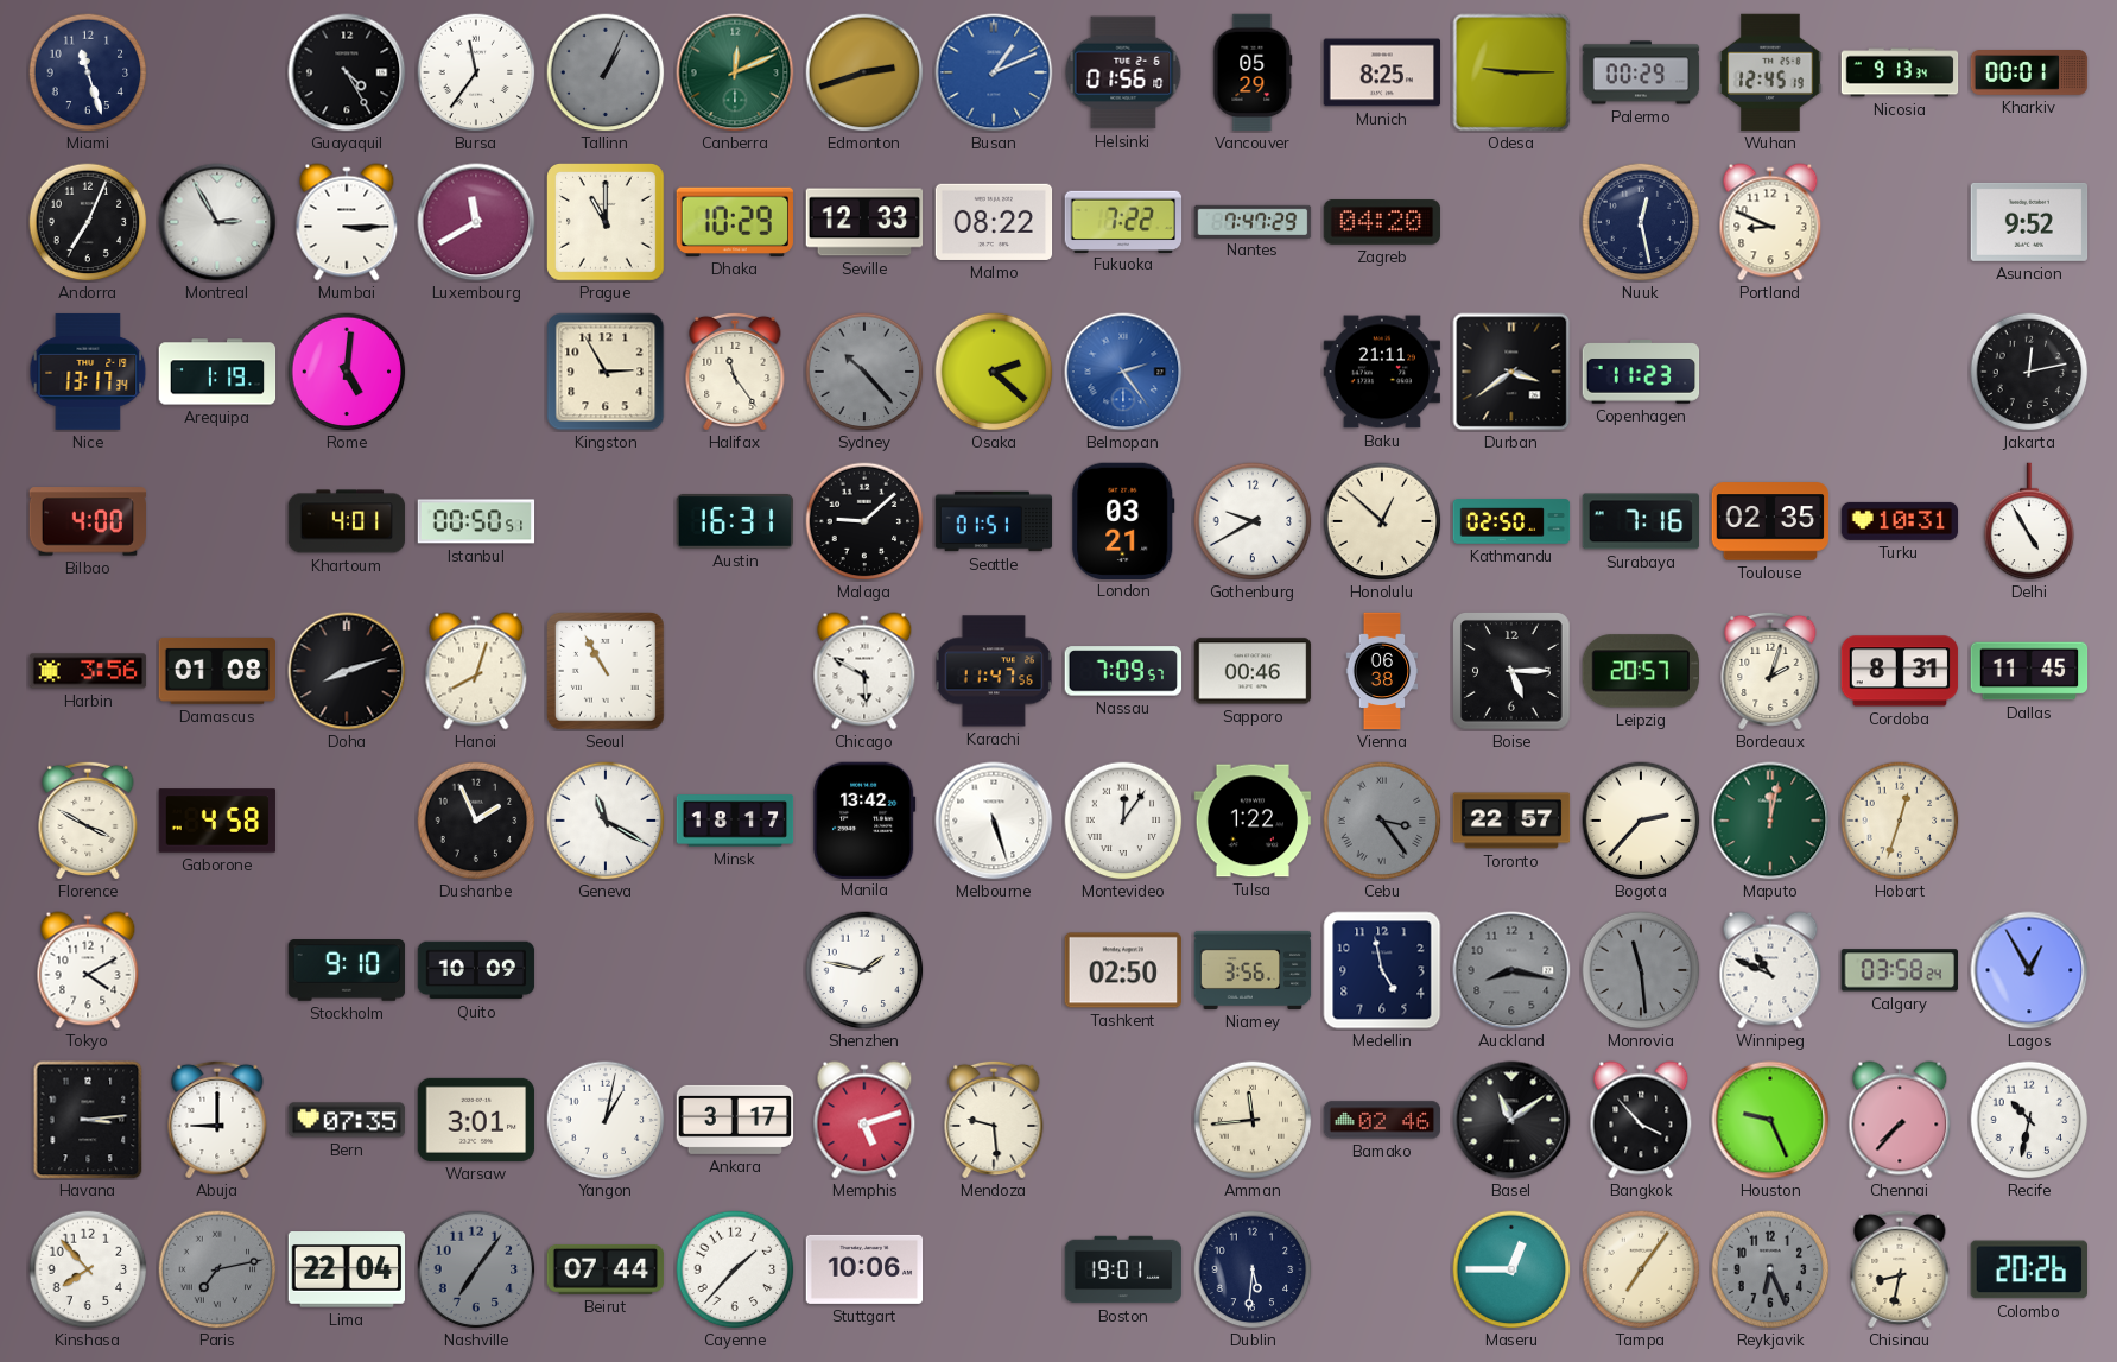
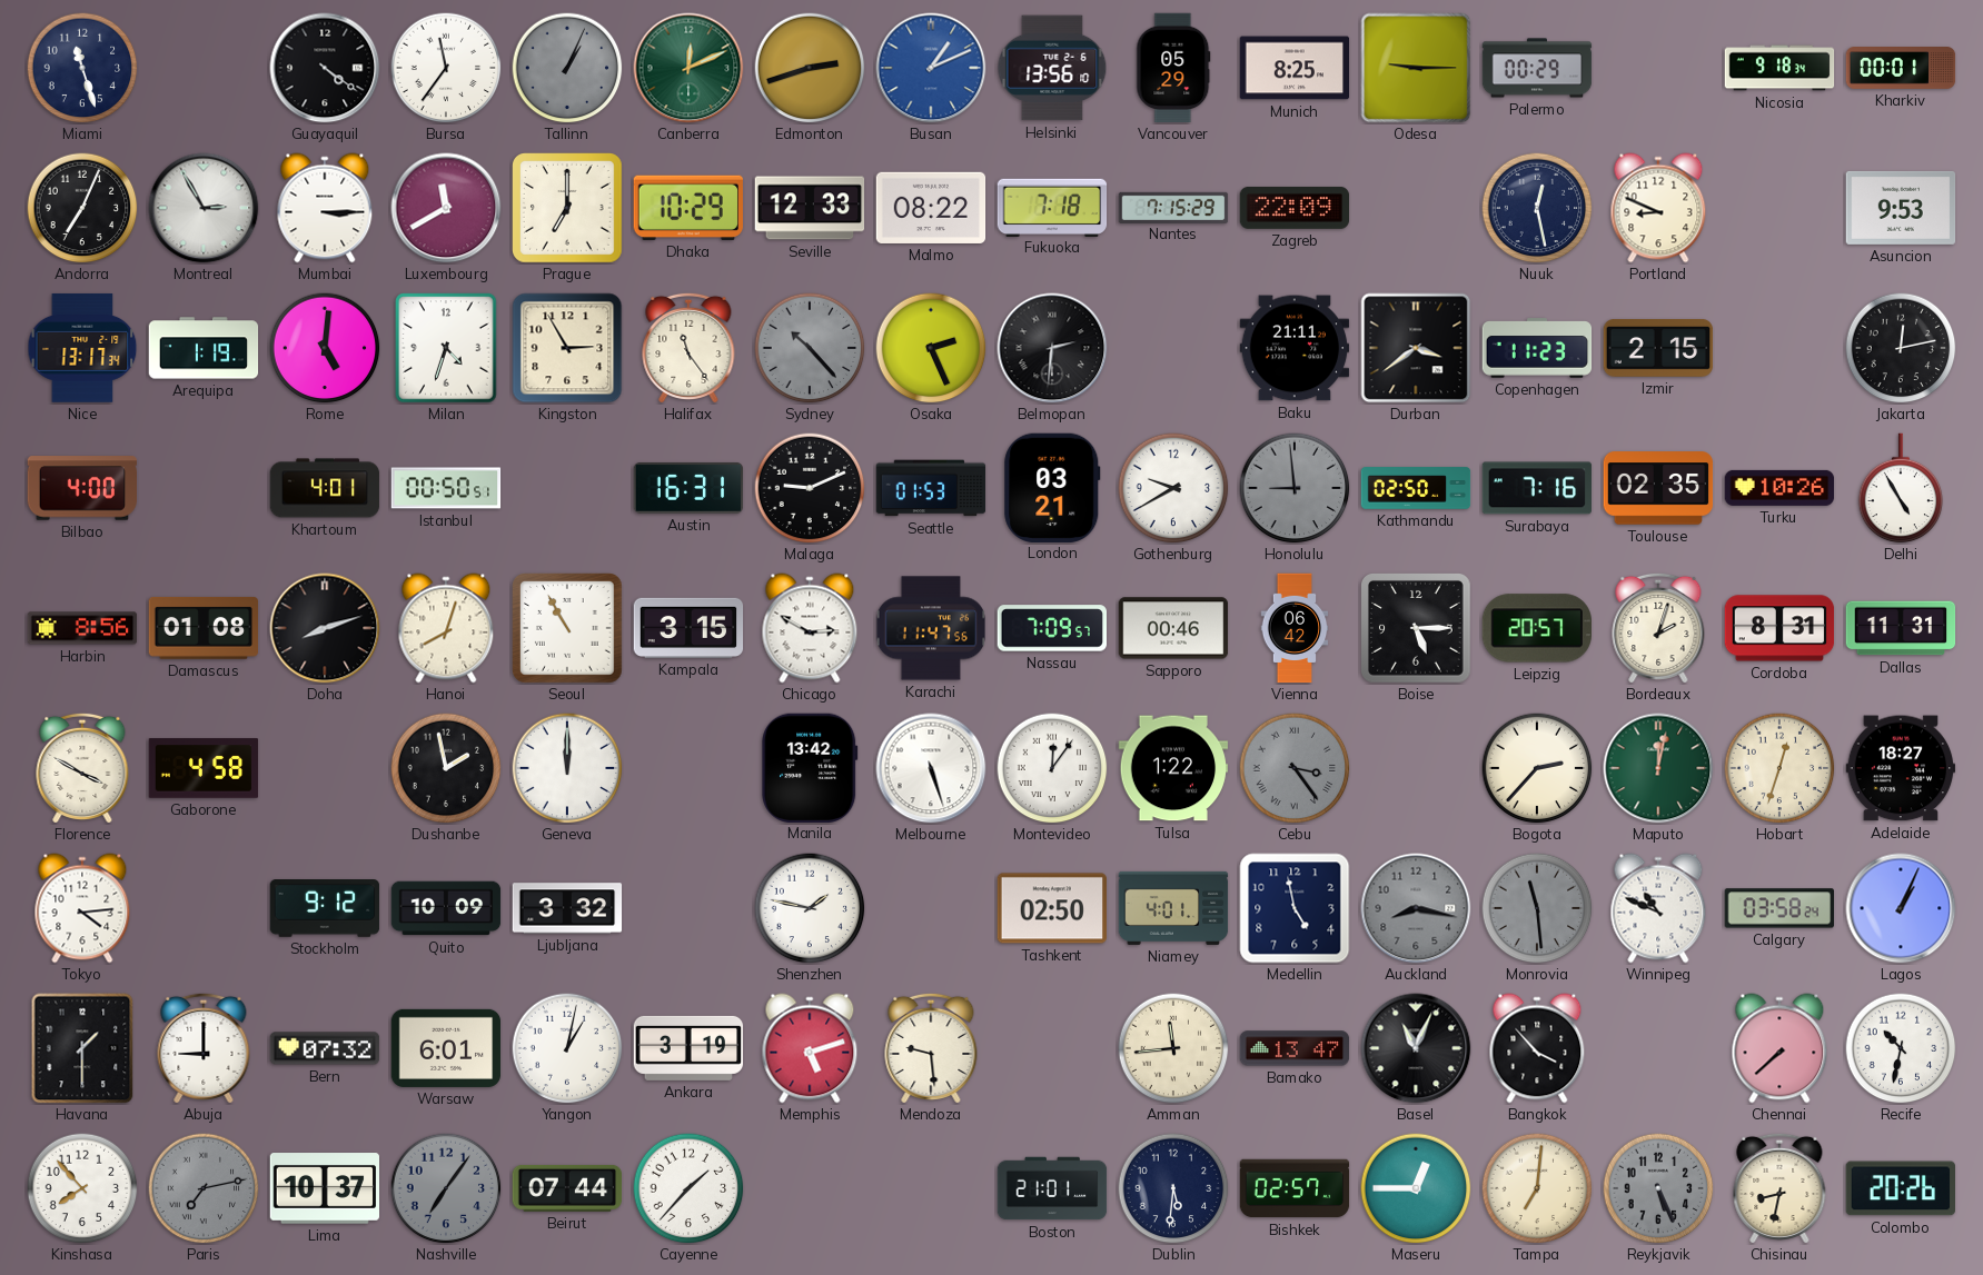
Guayaquil: 4:25 -> 4:21
Helsinki: 01:56 -> 13:56
Wuhan: 12:45 -> none
Nicosia: 9:13 -> 9:18
Prague: 11:00 -> 7:00
Fukuoka: 7:22 -> 7:18
Nantes: 7:47 -> 7:15
Zagreb: 04:20 -> 22:09
Asuncion: 9:52 -> 9:53
Milan: none -> 4:33
Osaka: 2:22 -> 2:26
Belmopan: 2:24 -> 2:31
Belmopan dial: blue -> black
Izmir: none -> 2:15
Malaga: 9:08 -> 9:11
Seattle: 01:51 -> 01:53
Honolulu: 12:52 -> 8:59
Honolulu dial: cream -> grey
Turku: 10:31 -> 10:26
Harbin: 3:56 -> 8:56
Kampala: none -> 3:15
Chicago: 5:50 -> 2:50
Vienna: 06:38 -> 06:42
Dallas: 11:45 -> 11:31
Dushanbe: 1:56 -> 1:58
Geneva: 11:20 -> 12:00
Minsk: 18:17 -> none
Toronto: 22:57 -> none
Adelaide: none -> 18:27
Tokyo: 4:10 -> 4:14
Stockholm: 9:10 -> 9:12
Ljubljana: none -> 3:32
Niamey: 3:56 -> 4:01
Lagos: 12:55 -> 1:04
Havana: 3:14 -> 1:30
Bern: 07:35 -> 07:32
Warsaw: 3:01 -> 6:01
Ankara: 3:17 -> 3:19
Bamako: 02:46 -> 13:47
Basel: 11:09 -> 11:04
Houston: 9:26 -> none
Chennai: 7:37 -> 7:38
Lima: 22:04 -> 10:37
Stuttgart: 10:06 -> none
Boston: 19:01 -> 21:01
Bishkek: none -> 02:57
Tampa: 7:06 -> 7:01
Reykjavik: 6:26 -> 5:26
